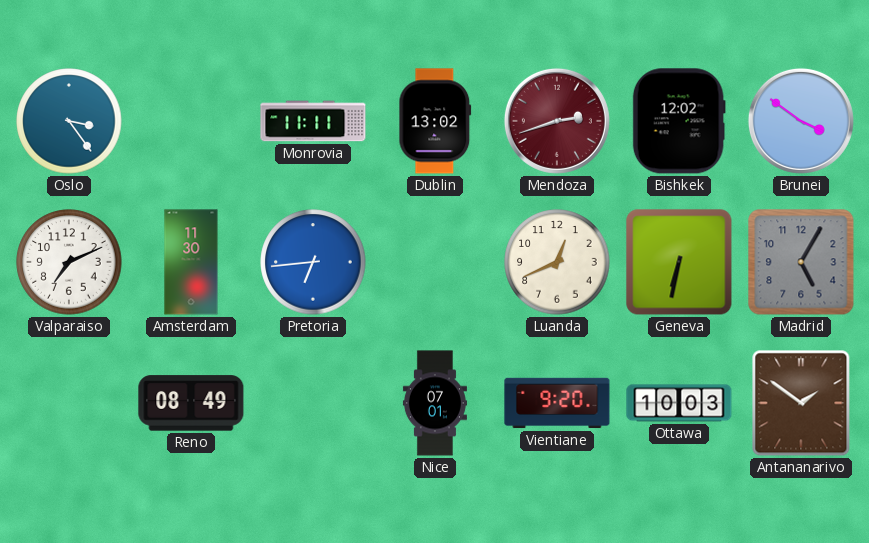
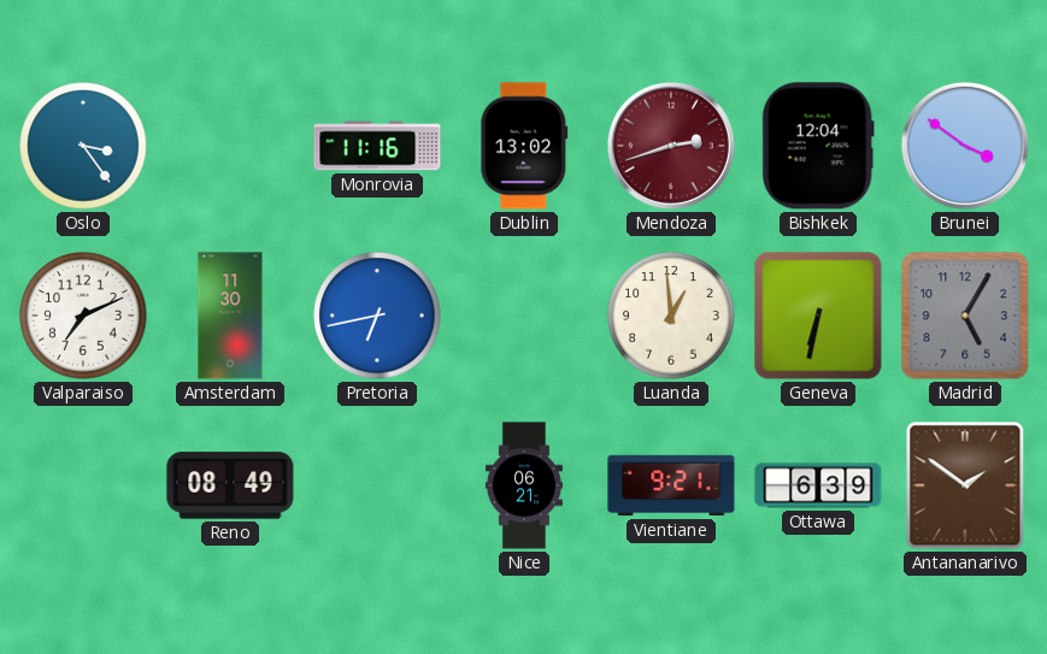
Monrovia: 11:11 -> 11:16
Bishkek: 12:02 -> 12:04
Pretoria: 6:44 -> 6:43
Luanda: 12:41 -> 12:59
Nice: 07:01 -> 06:21
Vientiane: 9:20 -> 9:21
Ottawa: 10:03 -> 6:39
